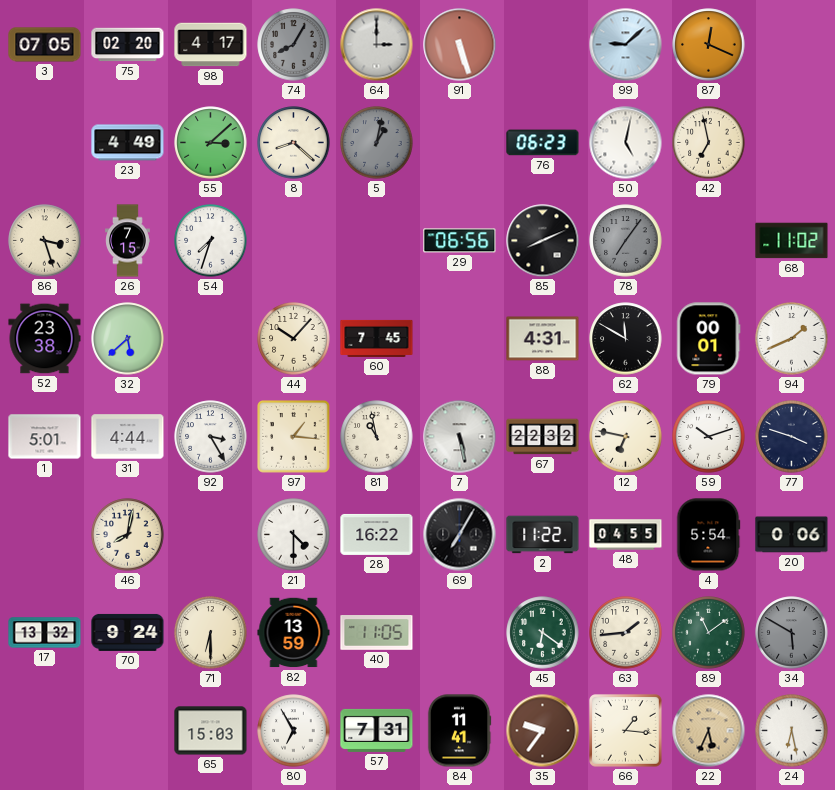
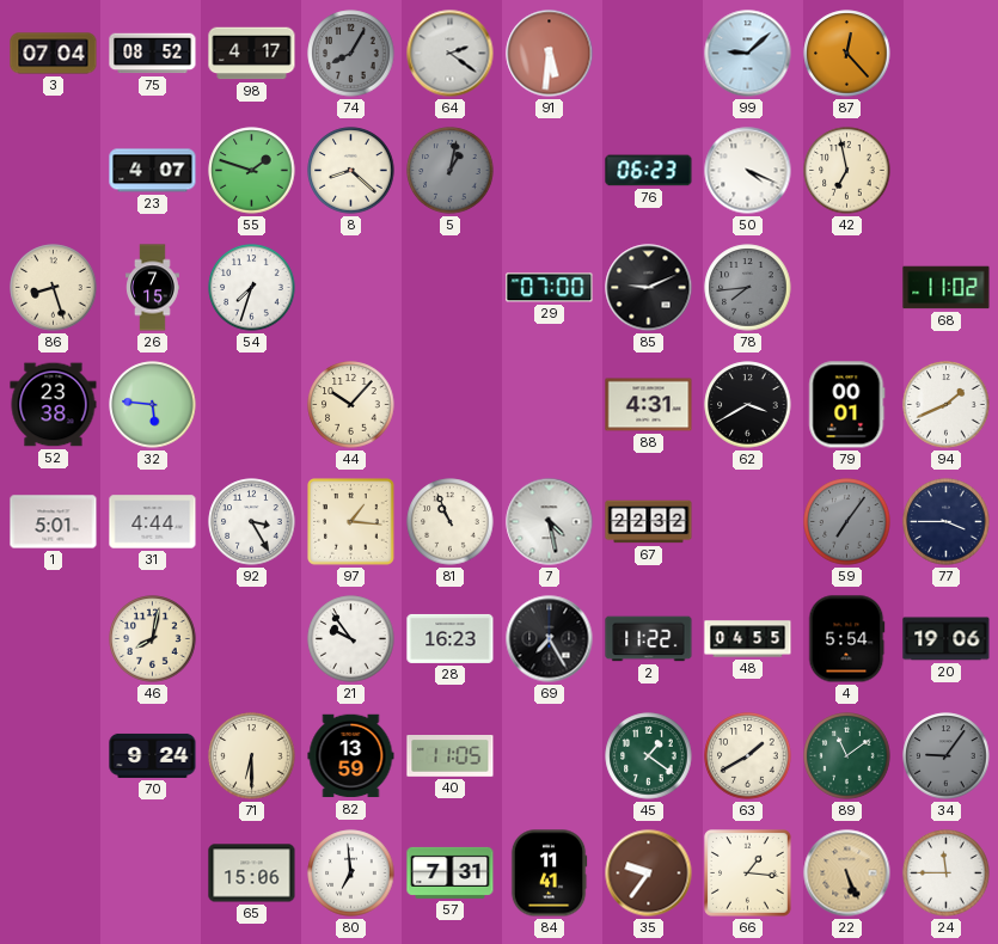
3: 07:05 -> 07:04
75: 02:20 -> 08:52
64: 3:00 -> 2:21
91: 5:27 -> 5:31
87: 12:19 -> 12:23
23: 4:49 -> 4:07
55: 3:08 -> 1:48
50: 5:02 -> 4:19
86: 3:27 -> 8:27
29: 06:56 -> 07:00
85: 8:11 -> 9:11
78: 7:06 -> 7:44
32: 5:38 -> 5:46
60: 7:45 -> none
62: 11:50 -> 3:40
81: 10:58 -> 10:56
7: 5:28 -> 4:28
12: 6:47 -> none
59: 10:12 -> 7:06
59 dial: white -> grey
77: 3:48 -> 3:45
21: 4:30 -> 9:54
28: 16:22 -> 16:23
69: 7:05 -> 7:25
20: 0:06 -> 19:06
17: 13:32 -> none
45: 6:21 -> 1:21
63: 1:44 -> 1:40
34: 5:50 -> 9:06
65: 15:03 -> 15:06
80: 6:55 -> 6:59
22: 5:34 -> 5:26
24: 6:28 -> 11:45
